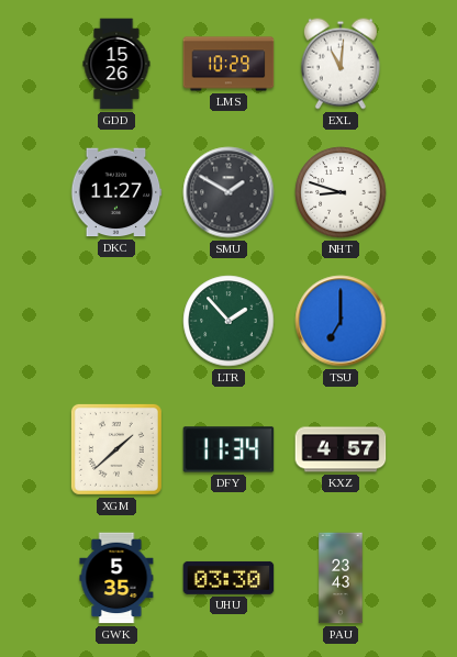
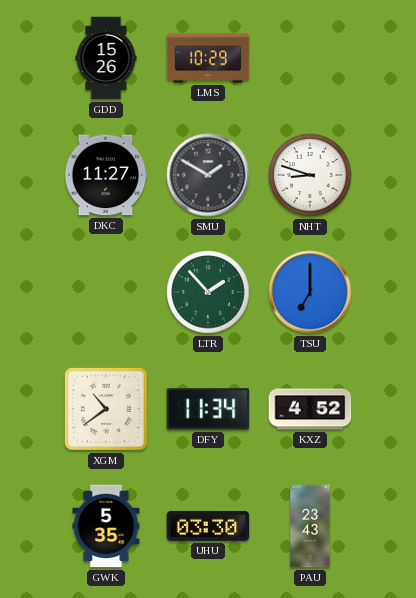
EXL: 11:01 -> none
XGM: 1:38 -> 10:39
KXZ: 4:57 -> 4:52
